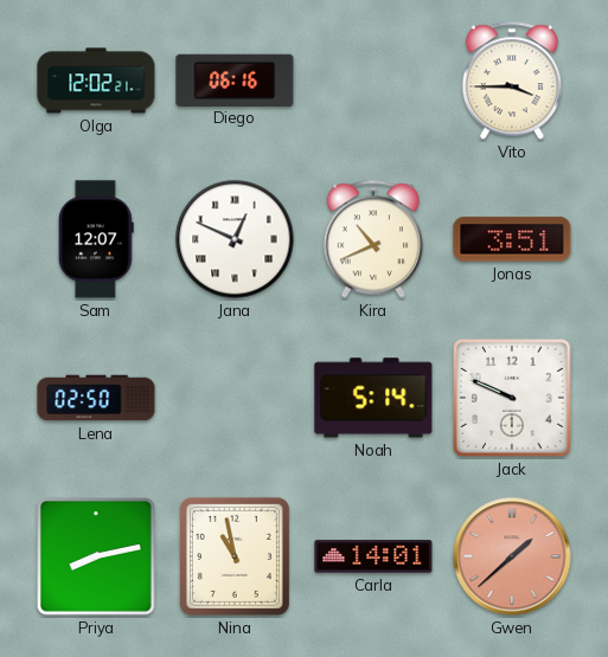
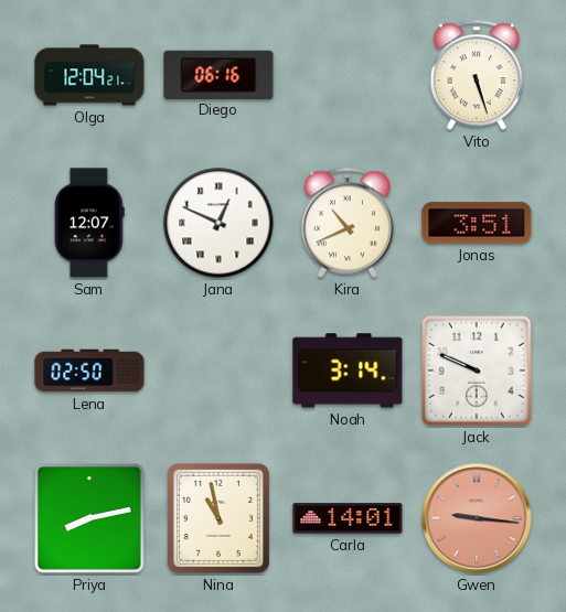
Olga: 12:02 -> 12:04
Vito: 3:45 -> 5:27
Noah: 5:14 -> 3:14
Gwen: 1:38 -> 9:16
